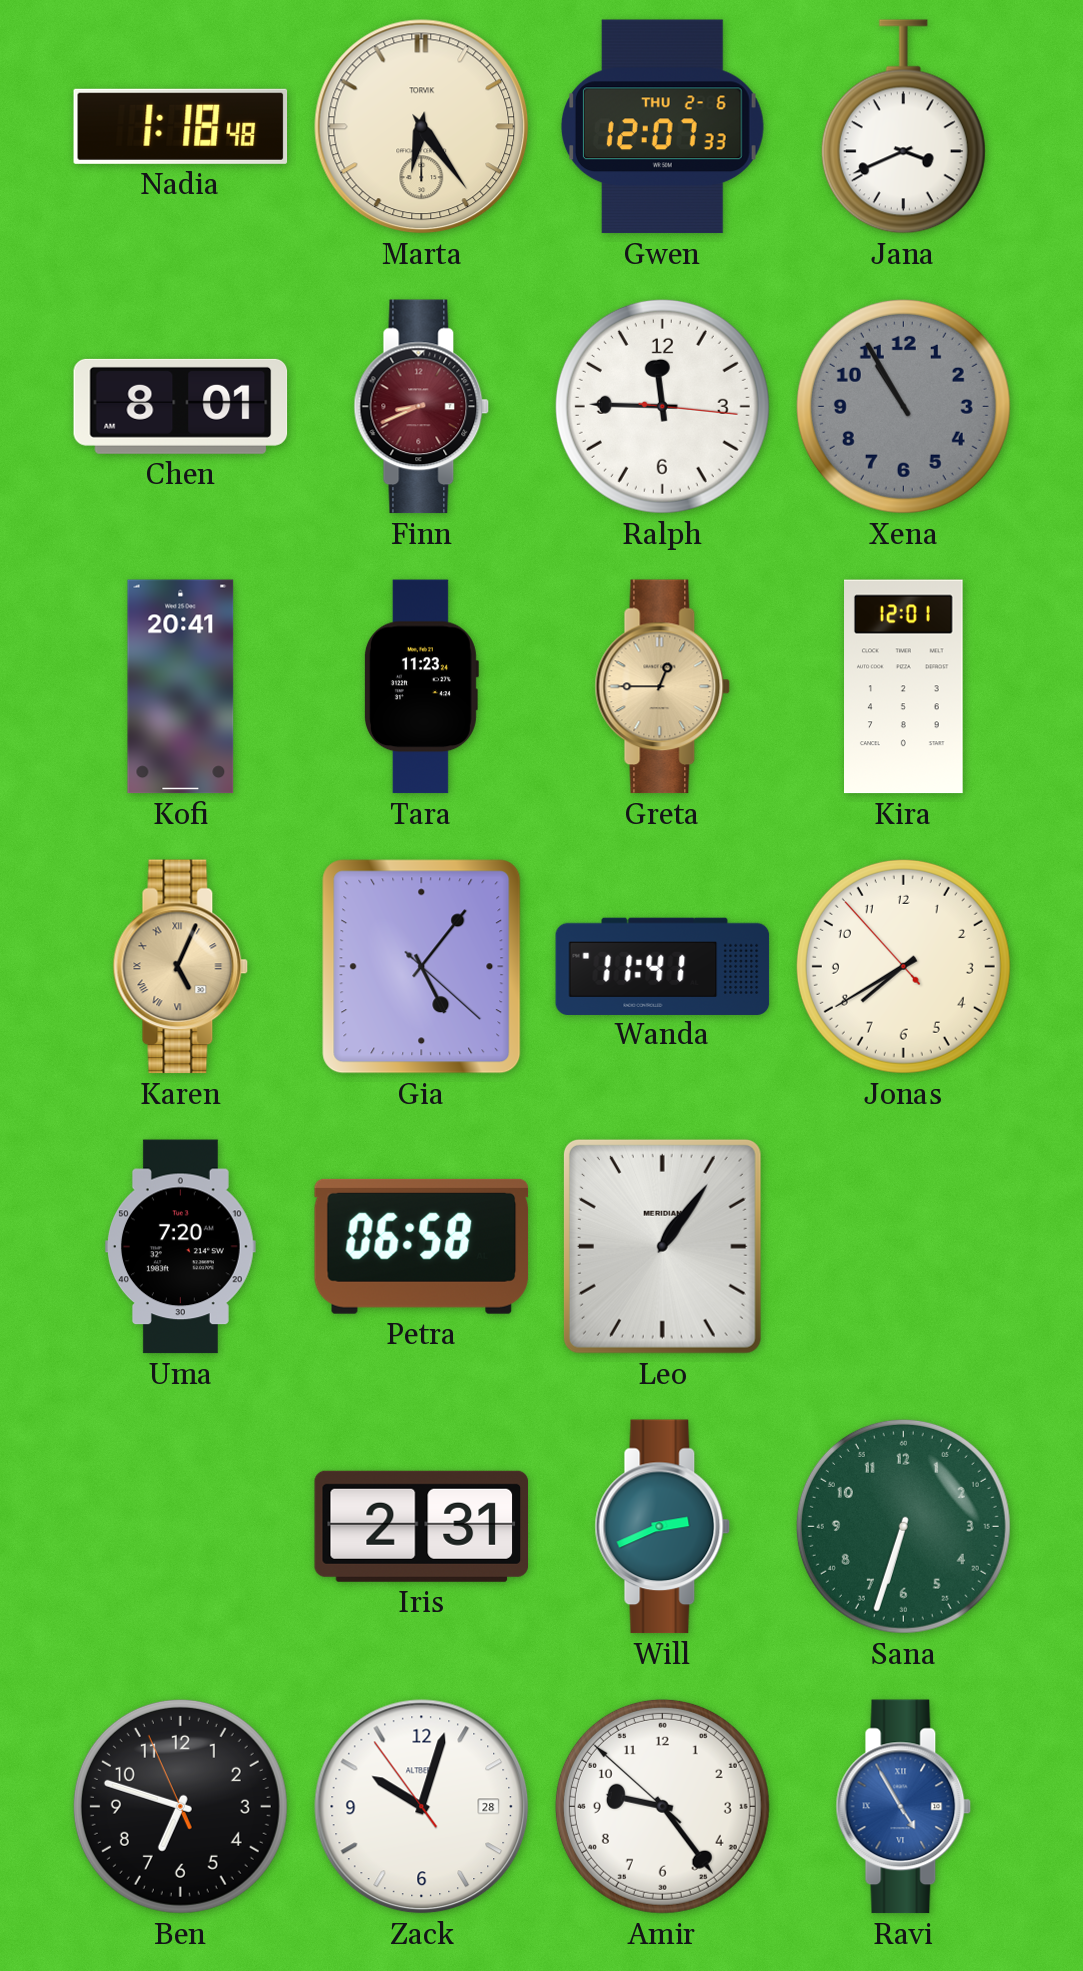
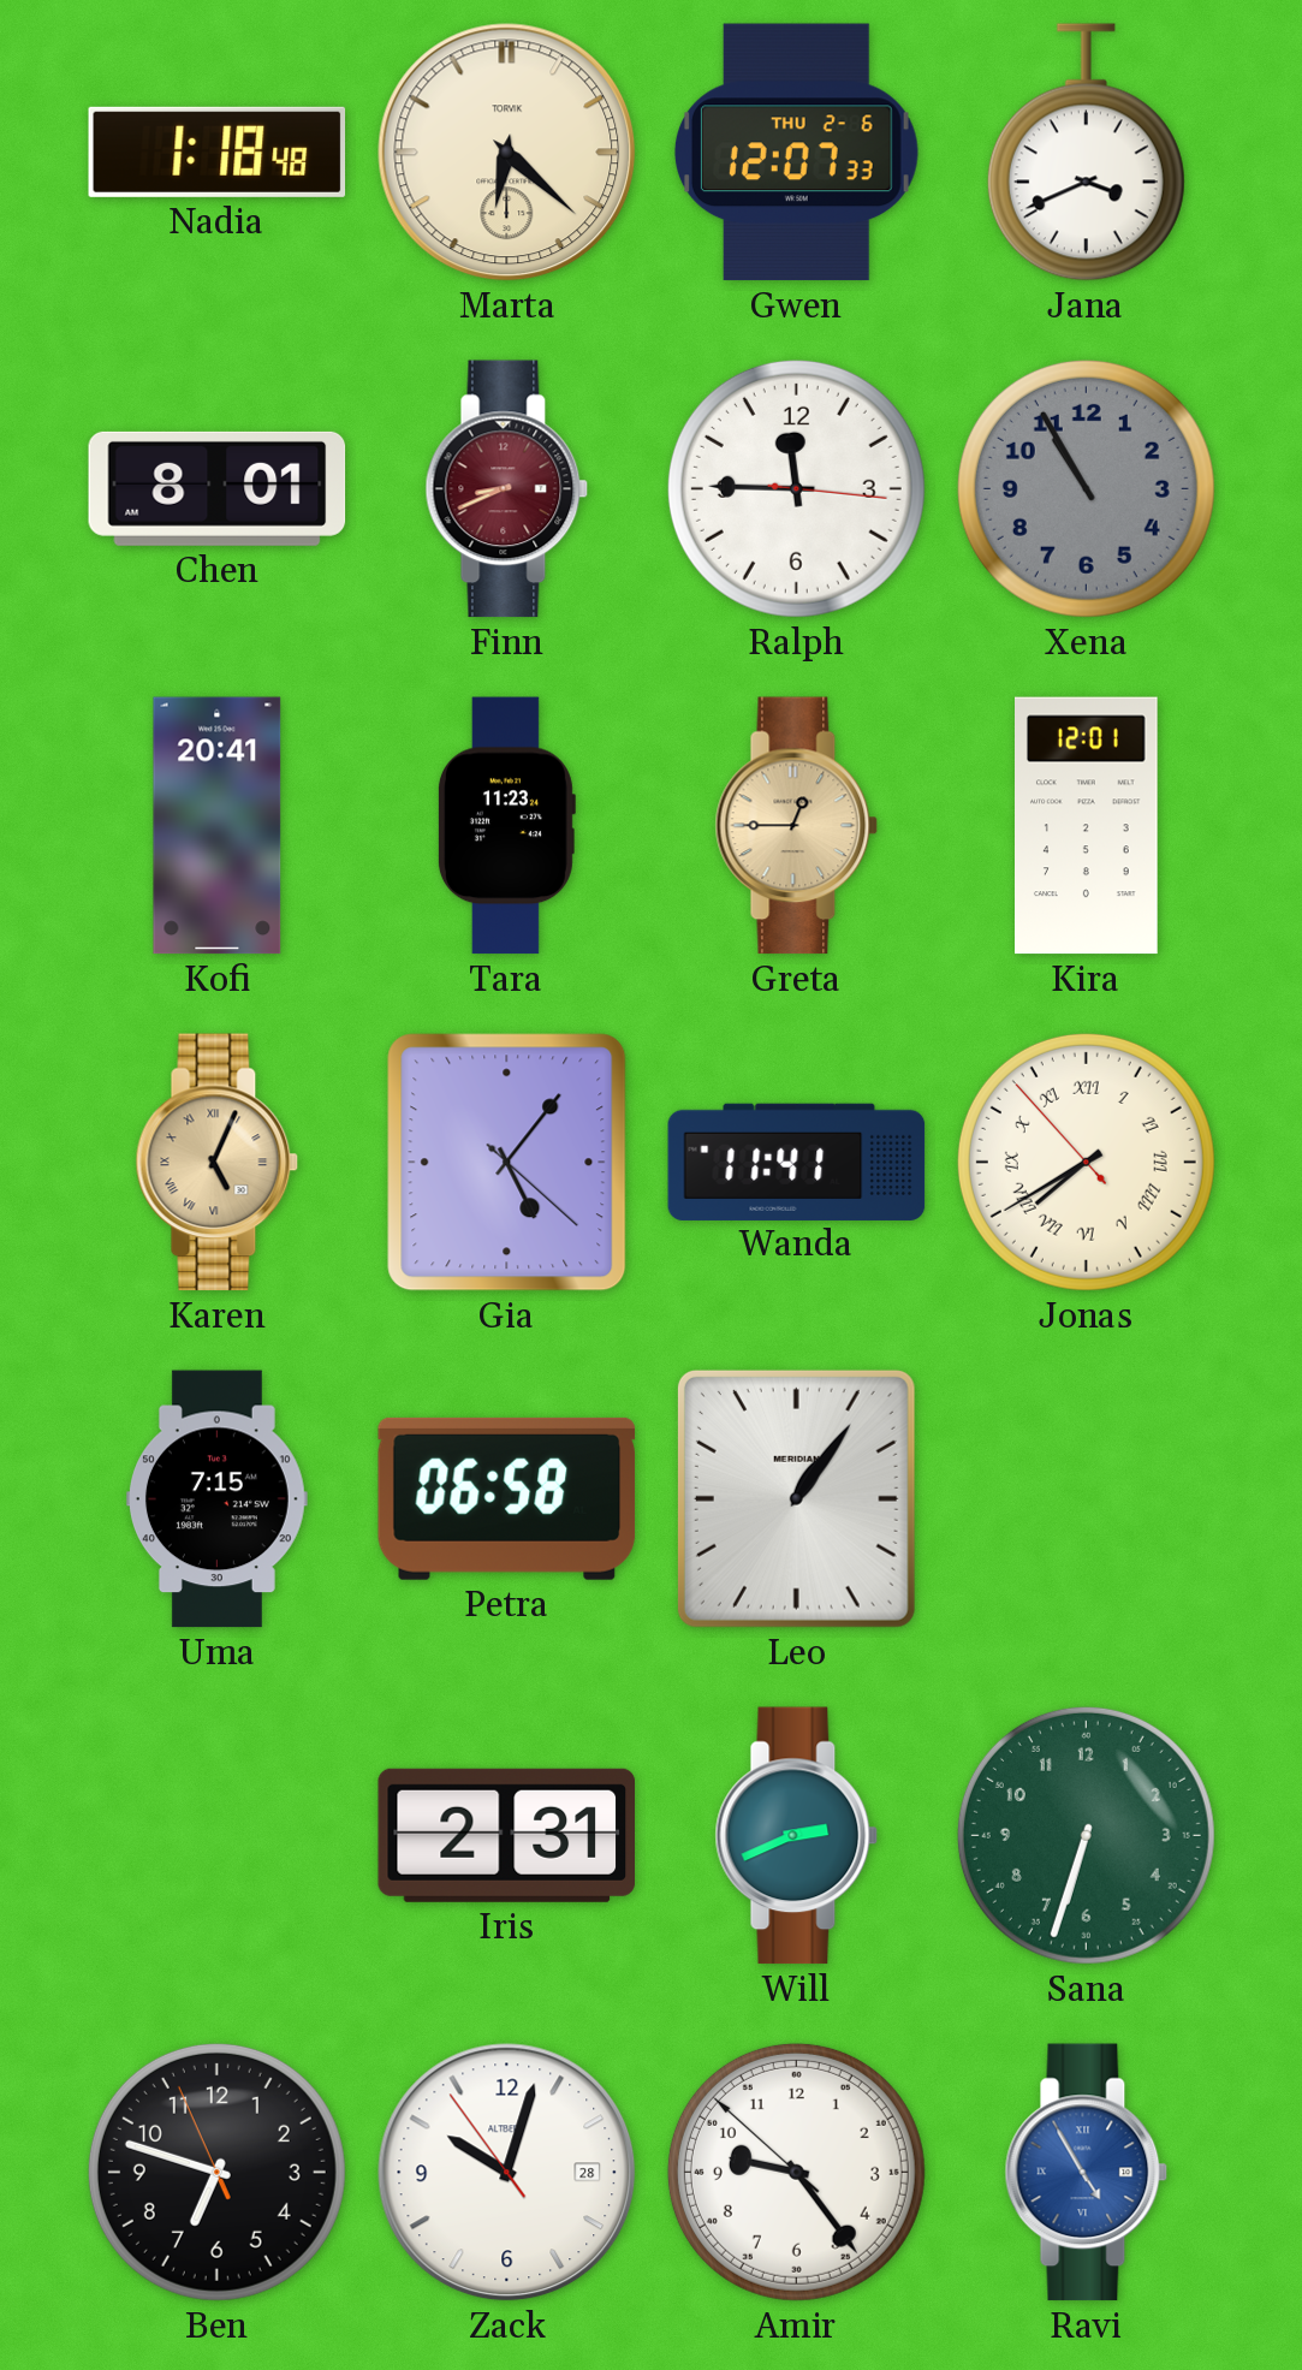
Marta: 6:24 -> 6:22
Jonas numerals: Arabic -> Roman
Uma: 7:20 -> 7:15
